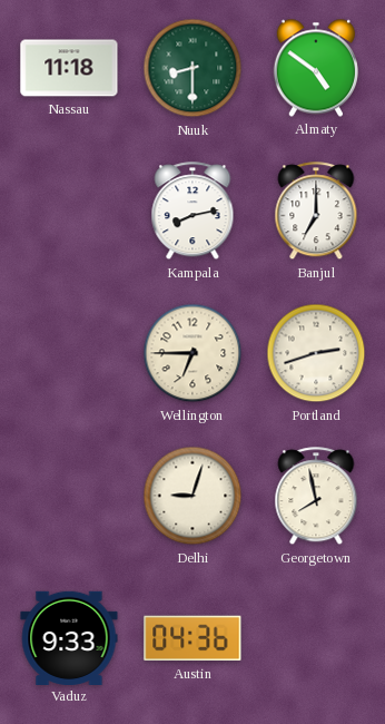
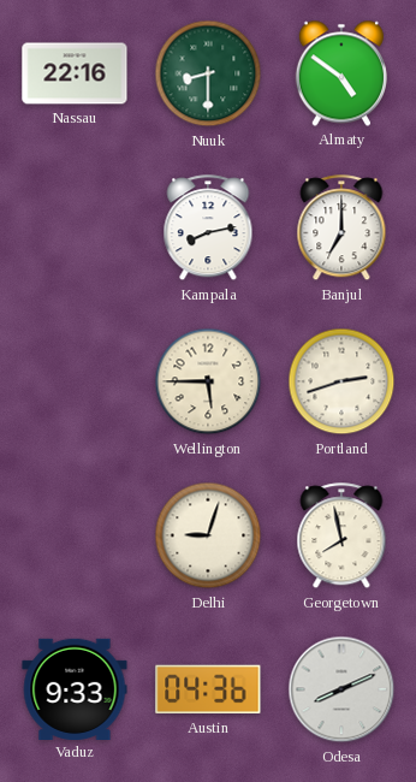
Nassau: 11:18 -> 22:16
Wellington: 6:45 -> 5:45
Odesa: none -> 8:11
